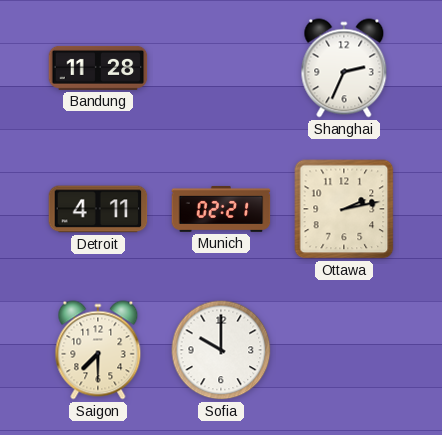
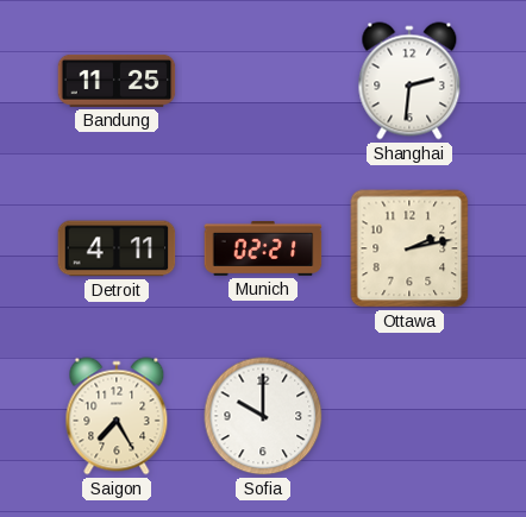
Bandung: 11:28 -> 11:25
Shanghai: 2:34 -> 2:31
Saigon: 7:30 -> 7:25
